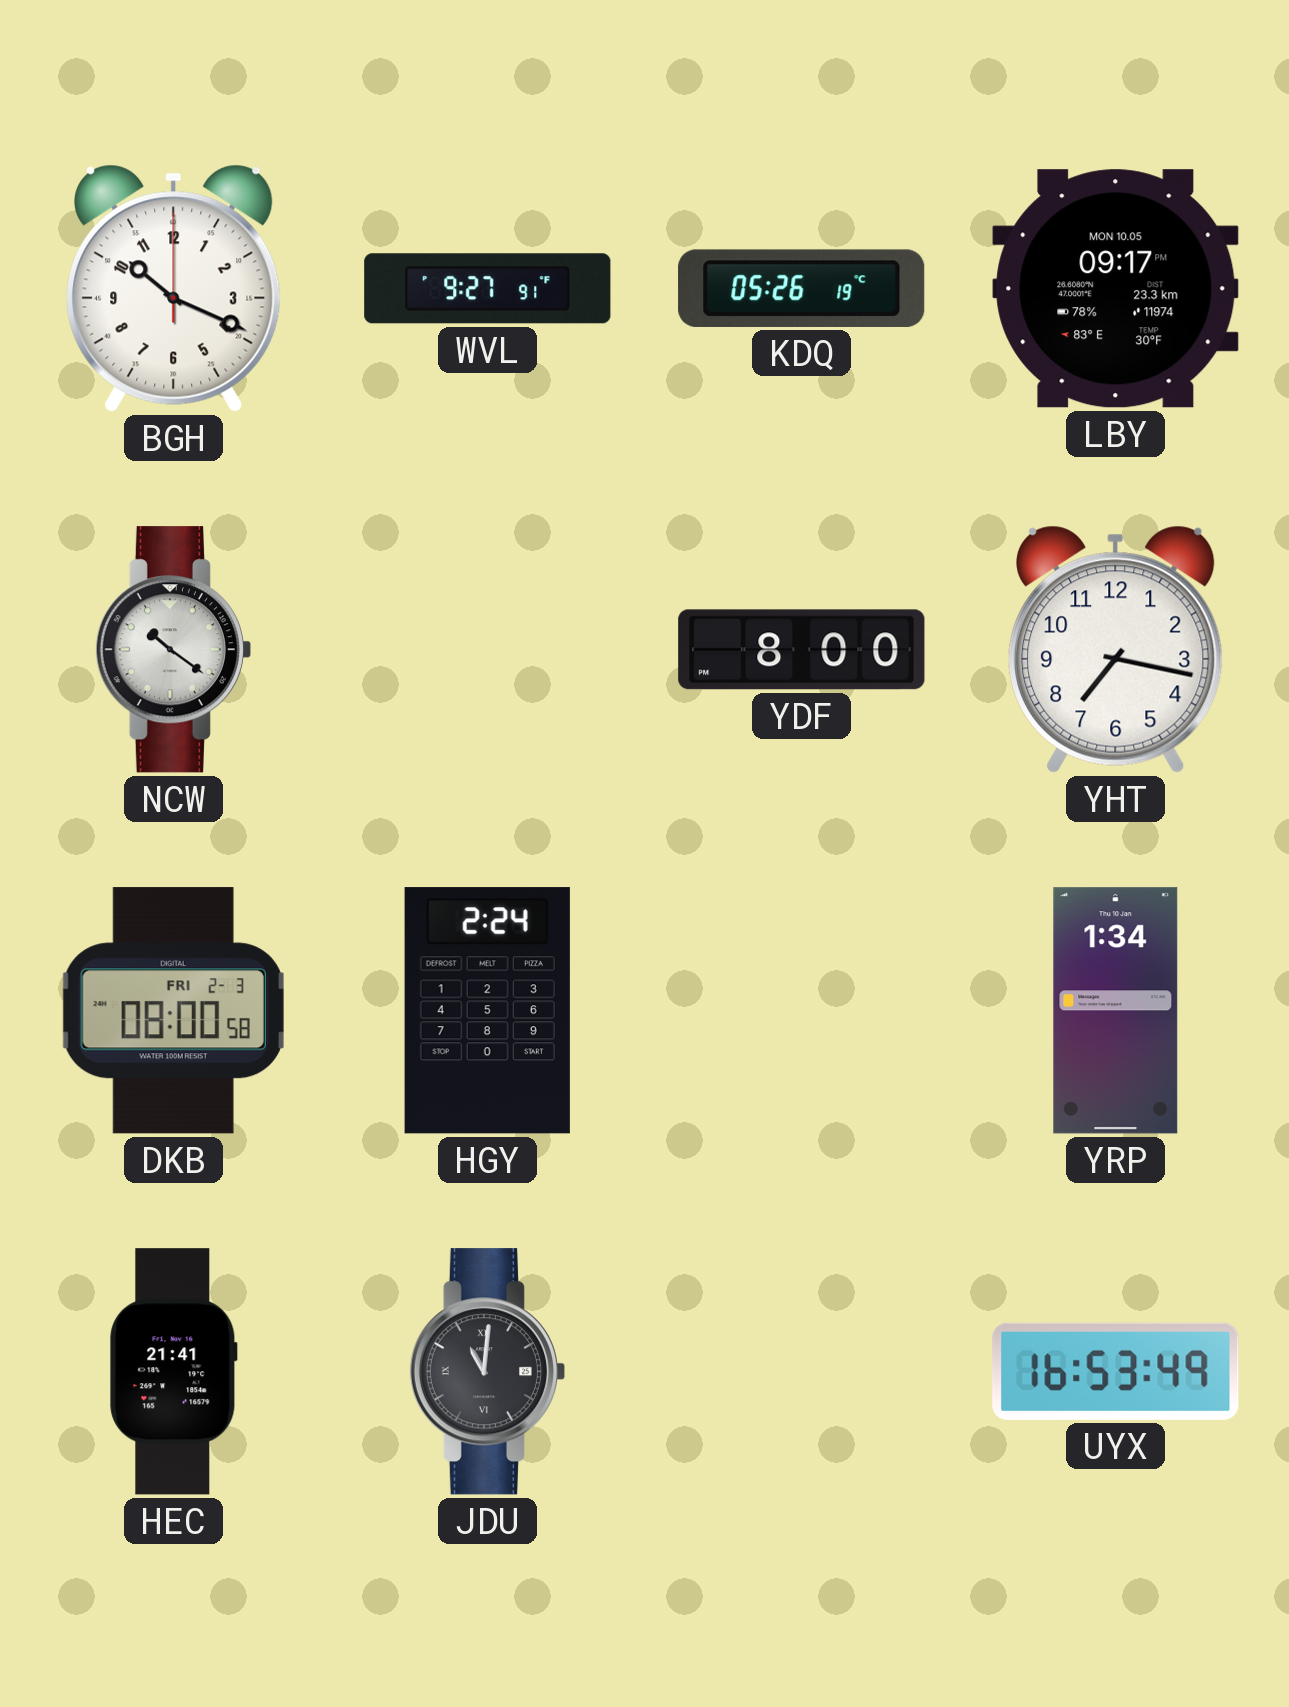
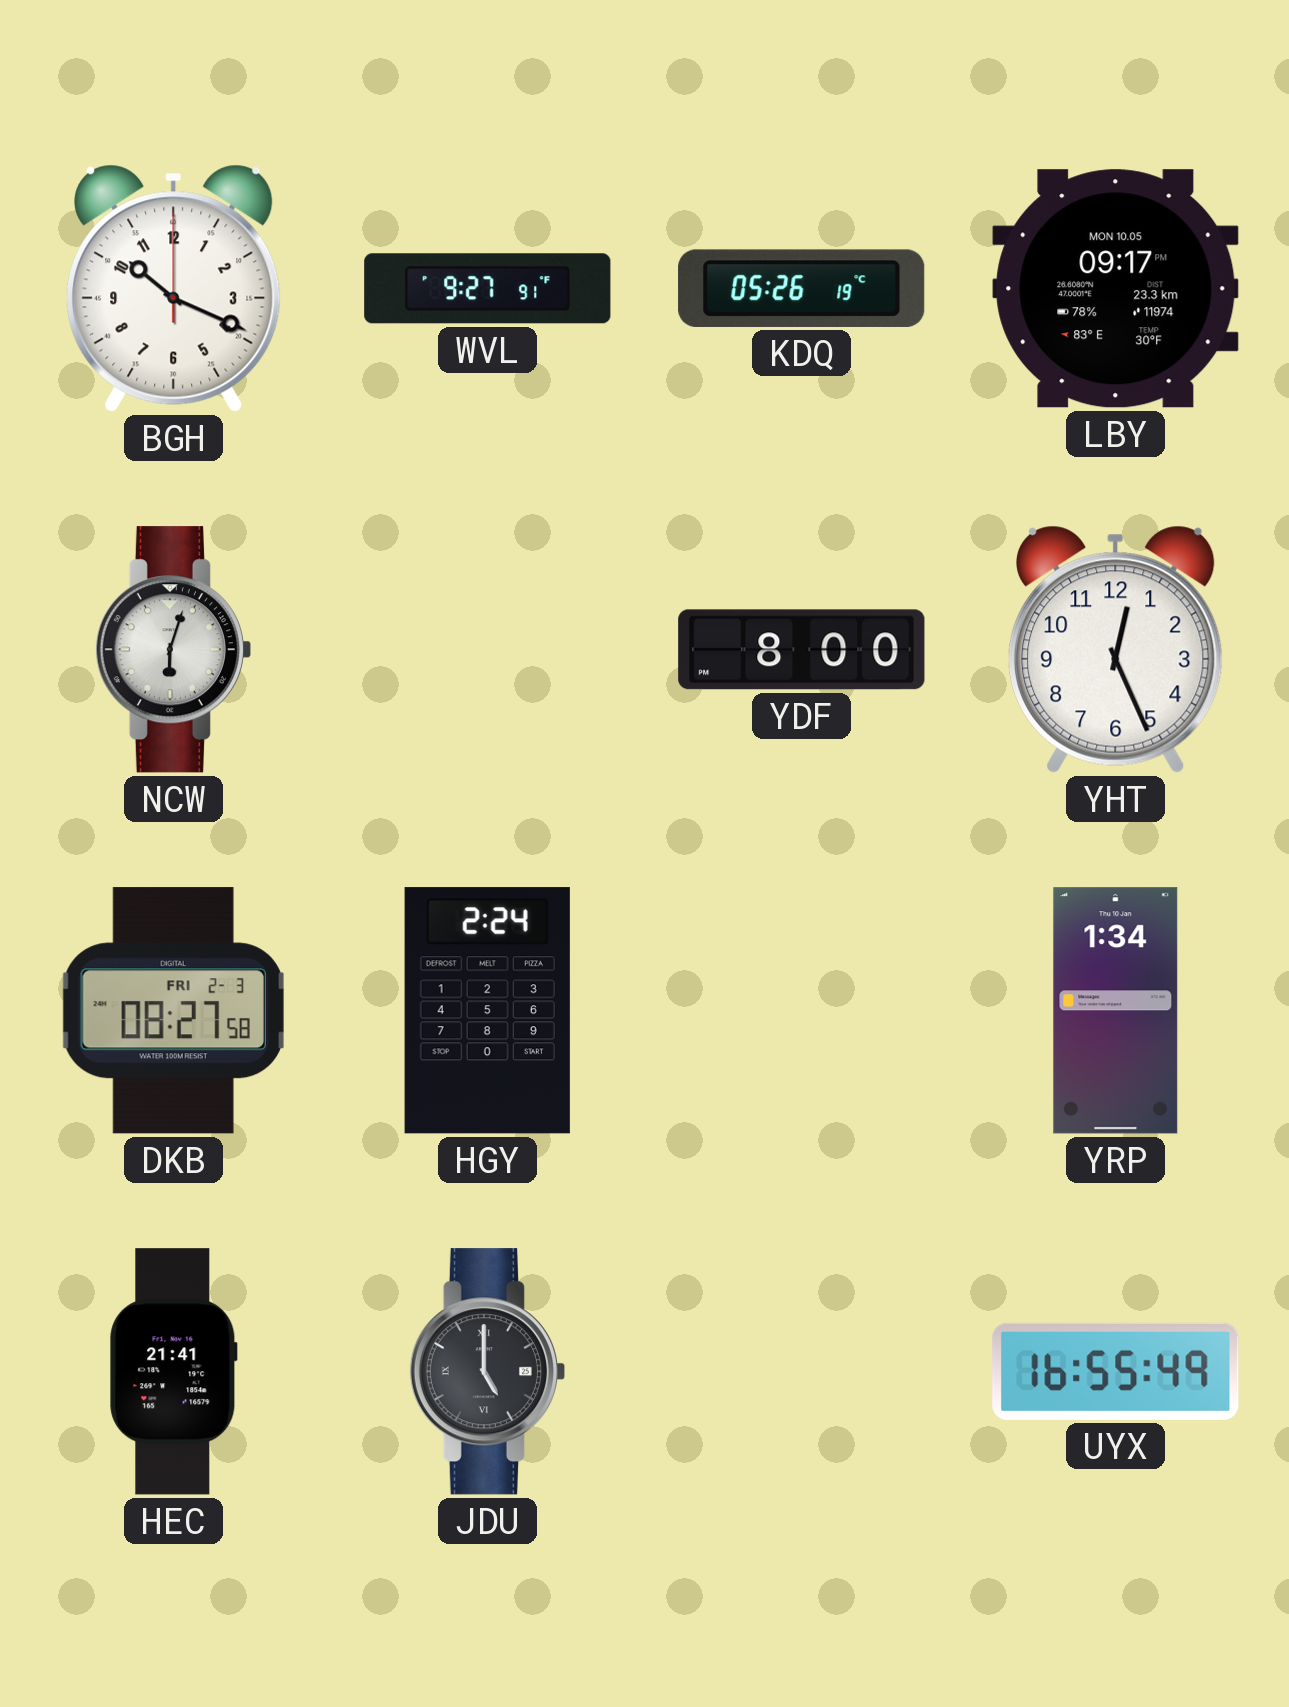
NCW: 10:21 -> 6:03
YHT: 7:17 -> 12:26
DKB: 08:00 -> 08:27
JDU: 11:01 -> 5:00
UYX: 16:53 -> 16:55
